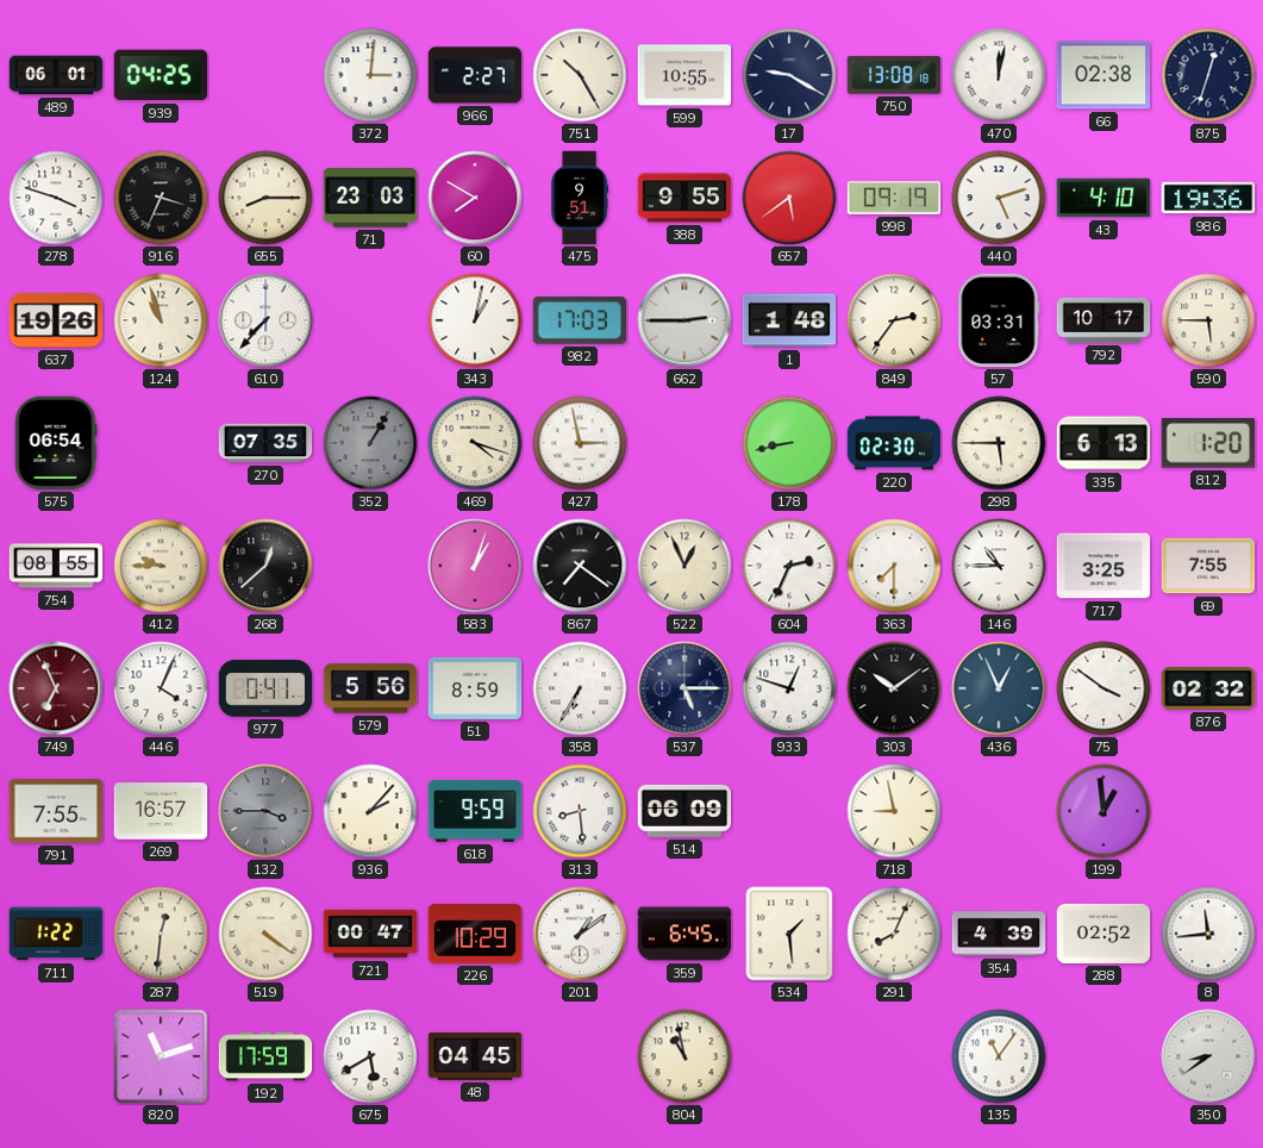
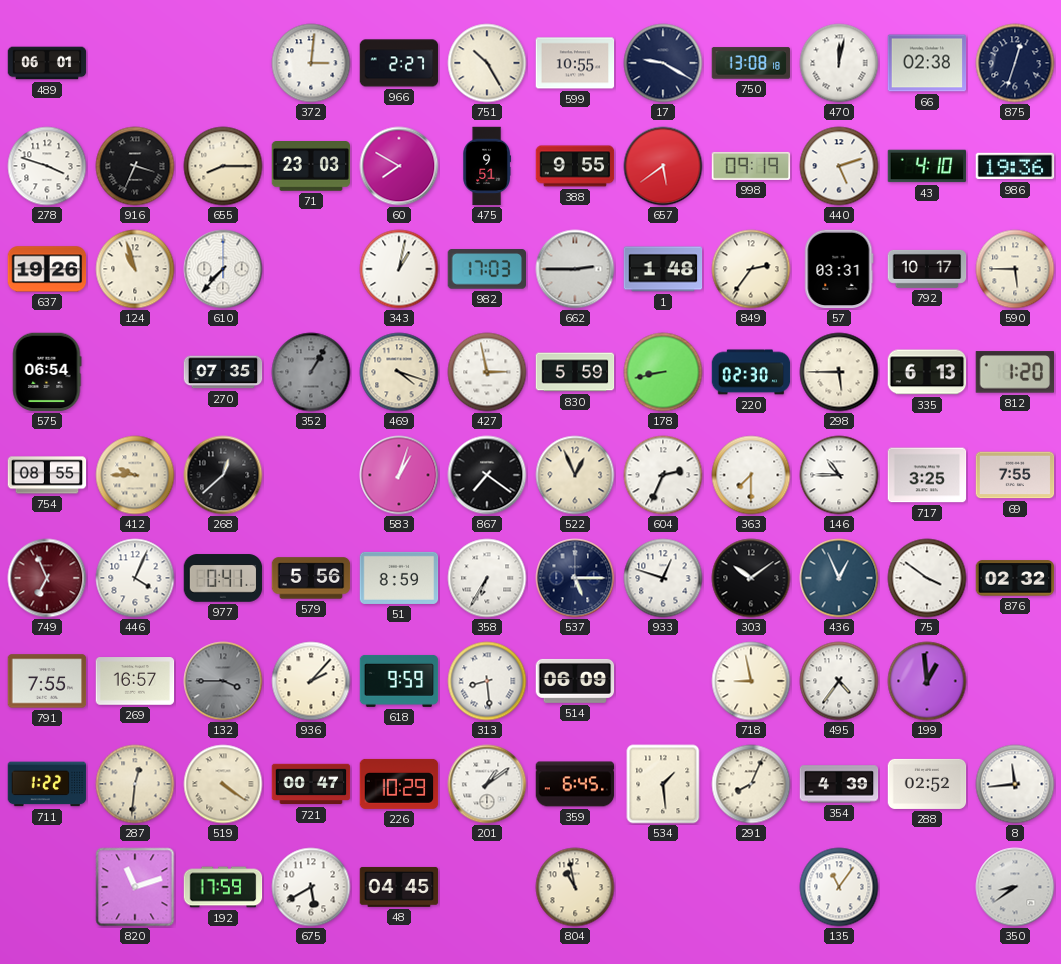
939: 04:25 -> none
830: none -> 5:59
495: none -> 4:36
